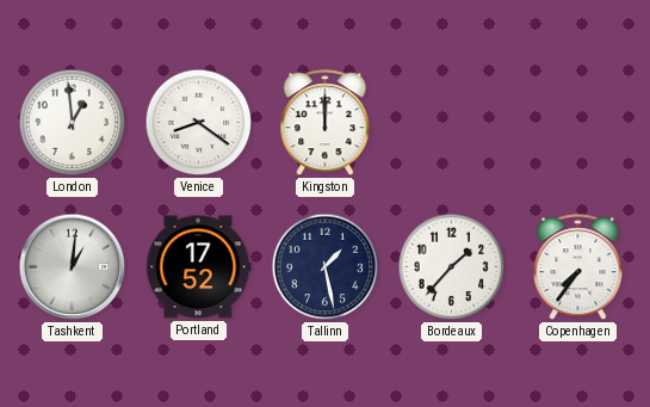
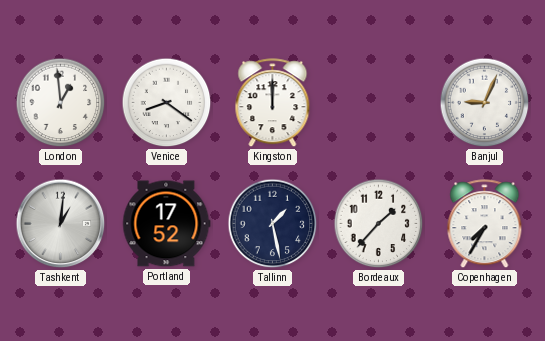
Banjul: none -> 9:04
Copenhagen: 7:36 -> 7:35
